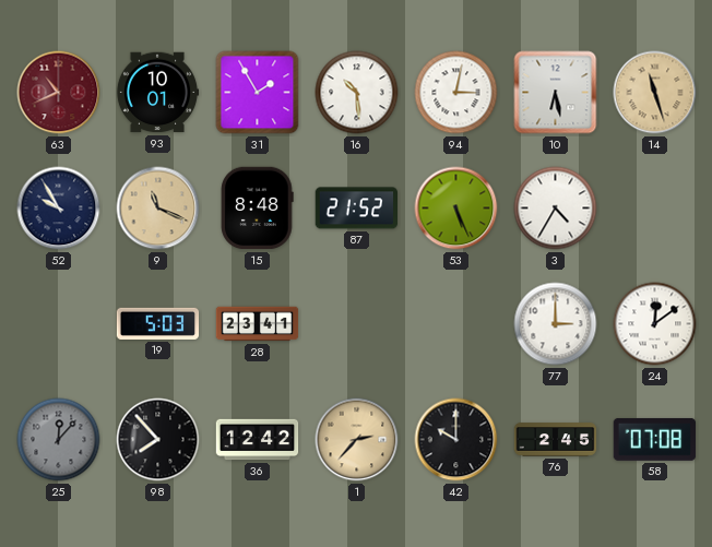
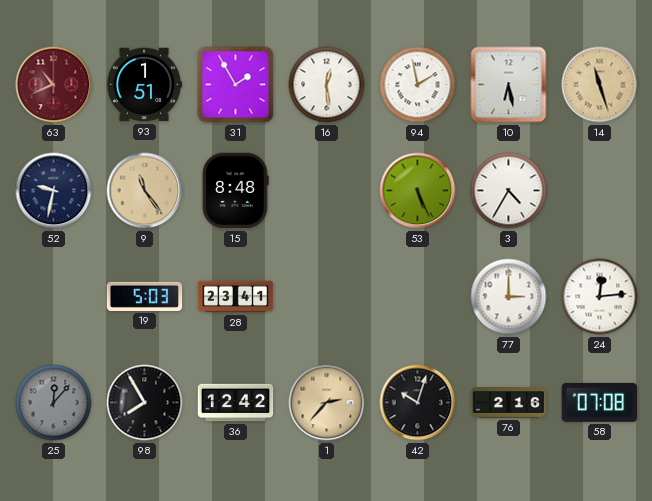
93: 10:01 -> 1:51
16: 10:29 -> 12:29
94: 3:02 -> 1:58
52: 9:55 -> 9:32
9: 11:19 -> 11:24
87: 21:52 -> none
24: 12:09 -> 12:14
98: 7:53 -> 7:55
42: 10:00 -> 10:03
76: 2:45 -> 2:16
